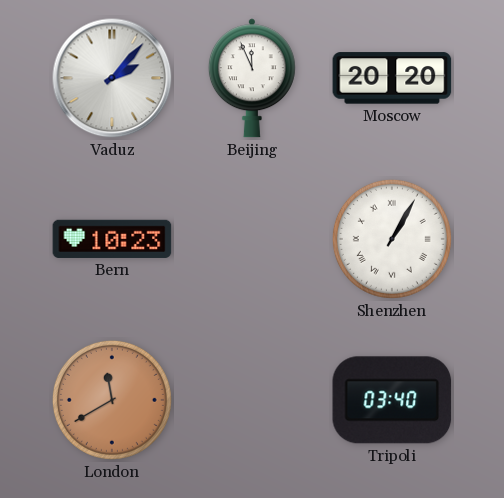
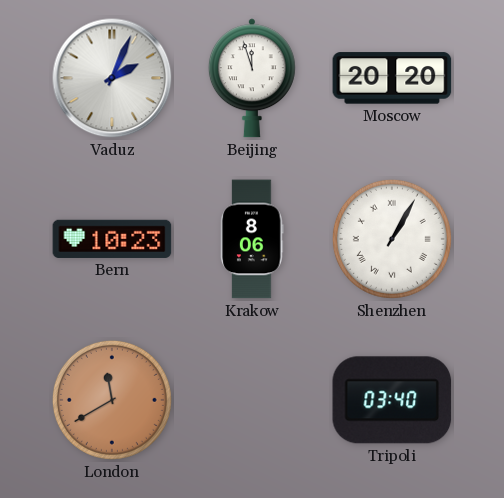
Vaduz: 2:07 -> 2:04
Beijing: 11:56 -> 11:57
Krakow: none -> 8:06
